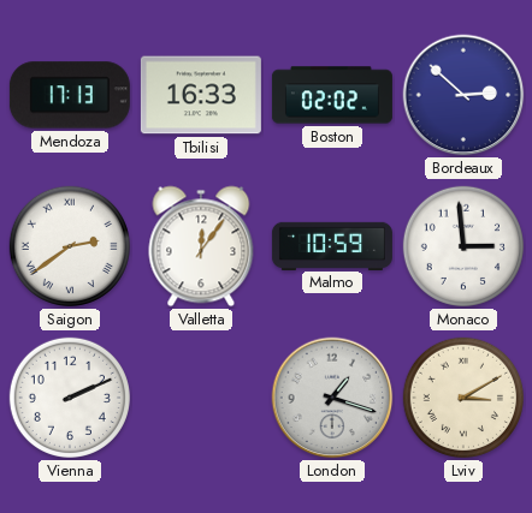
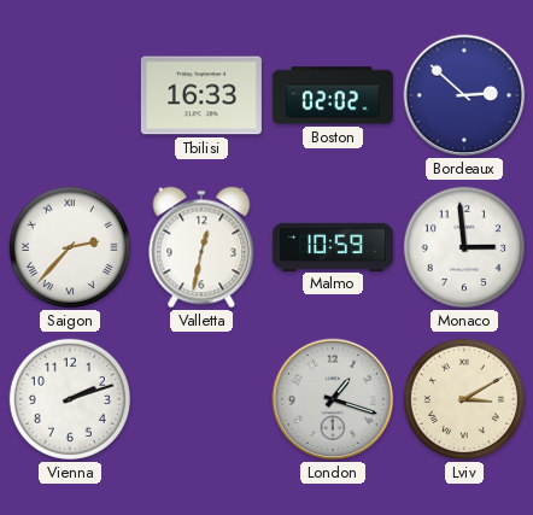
Mendoza: 17:13 -> none
Saigon: 2:39 -> 2:37
Valletta: 12:06 -> 12:32
Vienna: 2:11 -> 2:12
